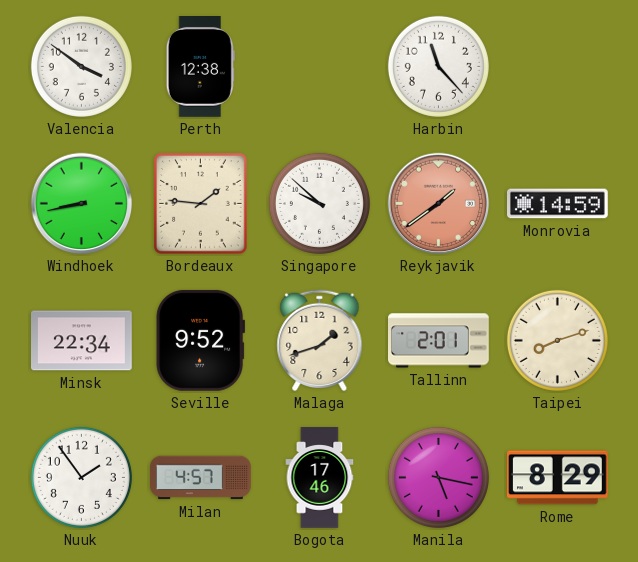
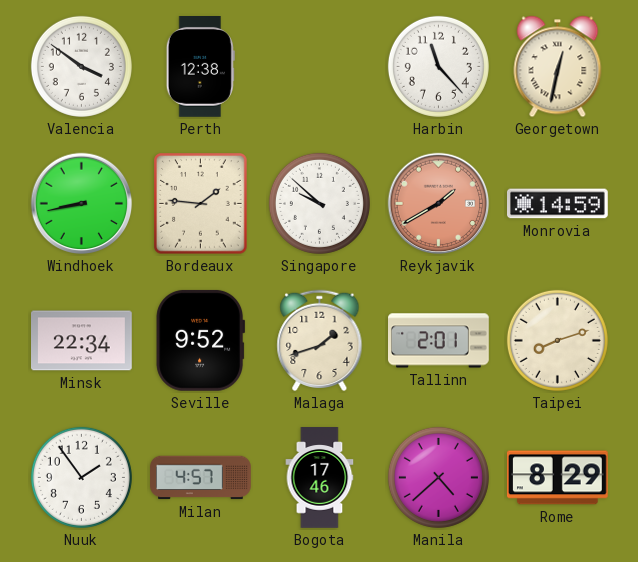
Georgetown: none -> 12:32
Reykjavik: 1:39 -> 1:40
Manila: 5:17 -> 4:38
